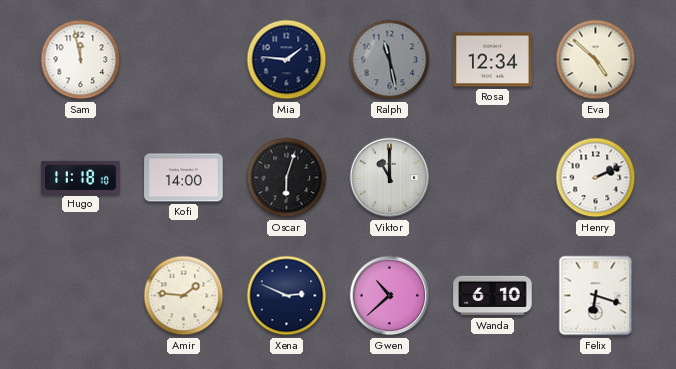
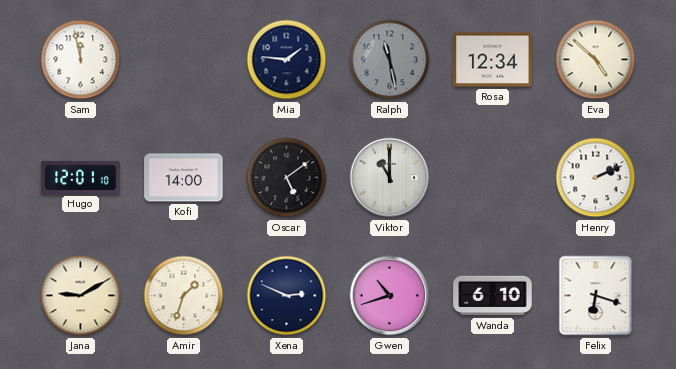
Hugo: 11:18 -> 12:01
Oscar: 6:03 -> 5:09
Jana: none -> 9:10
Amir: 1:46 -> 1:33
Gwen: 10:38 -> 10:42
